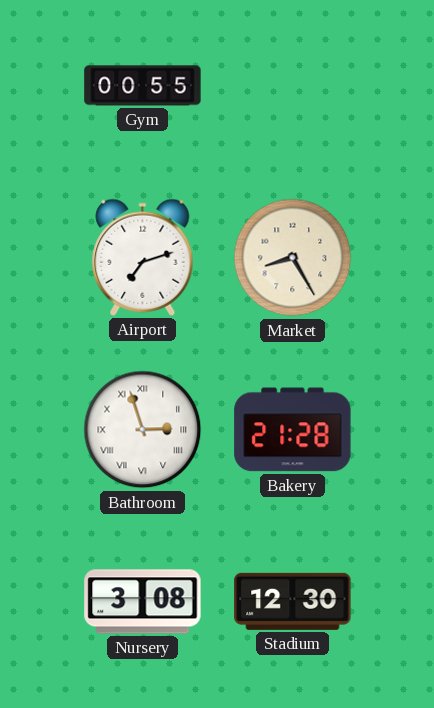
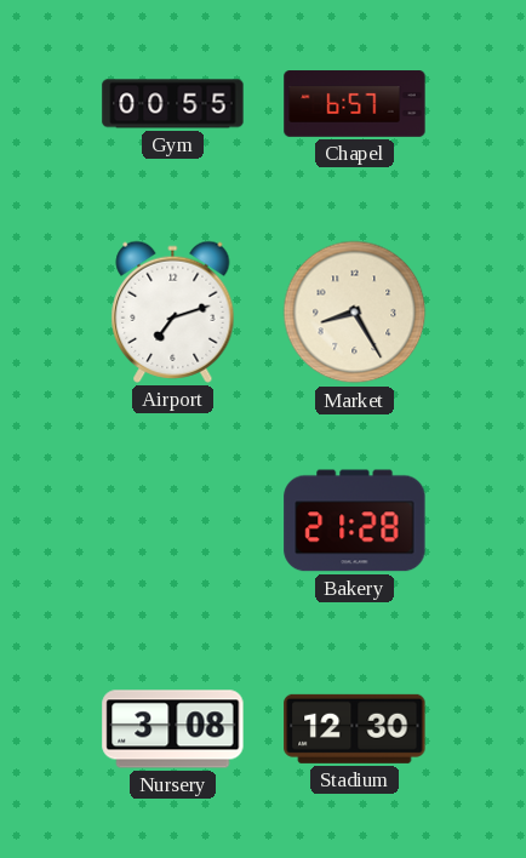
Chapel: none -> 6:57
Bathroom: 2:57 -> none
